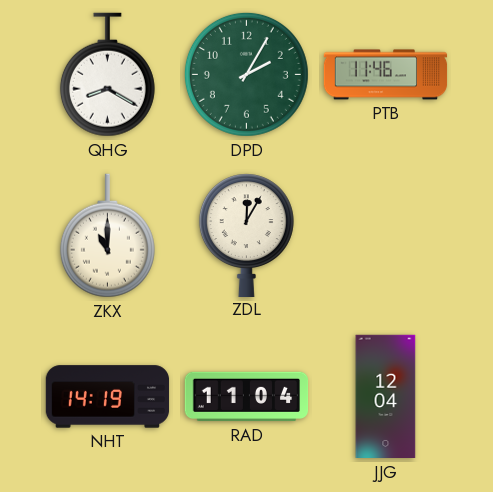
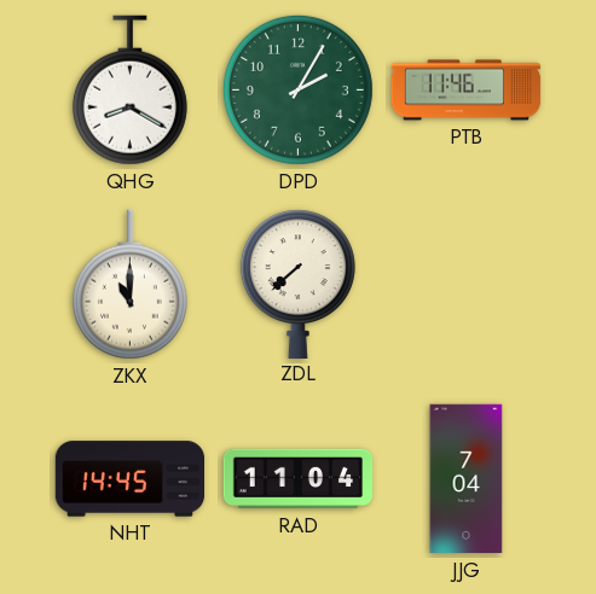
ZDL: 12:05 -> 7:38
NHT: 14:19 -> 14:45
JJG: 12:04 -> 7:04
